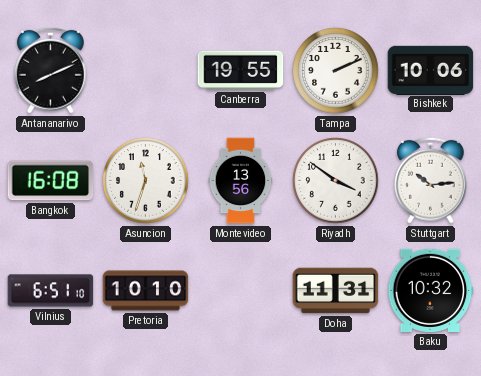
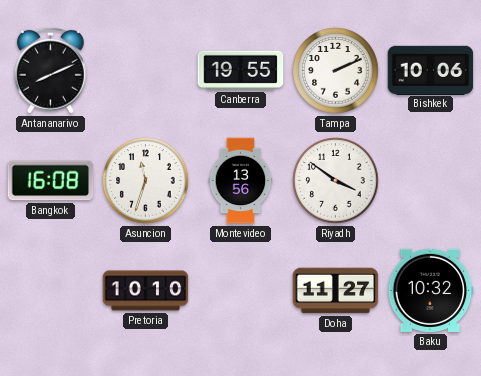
Stuttgart: 10:14 -> none
Vilnius: 6:51 -> none
Doha: 11:31 -> 11:27
